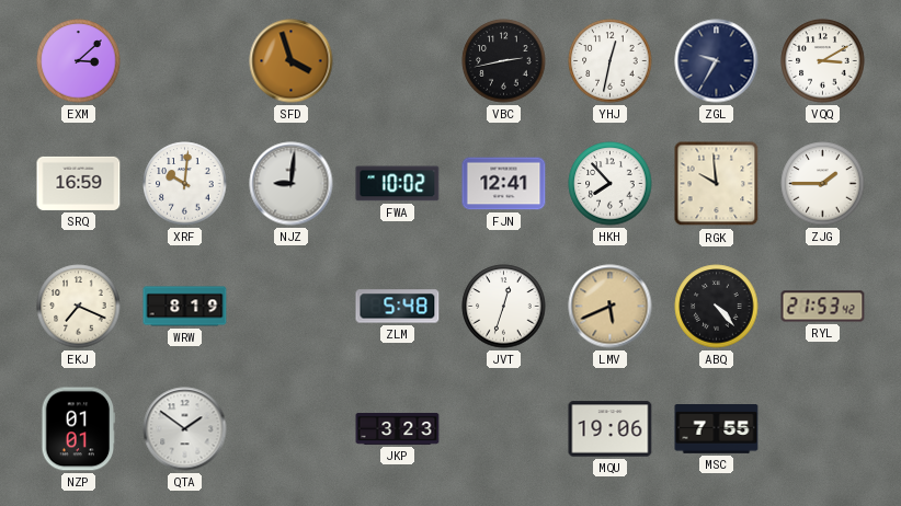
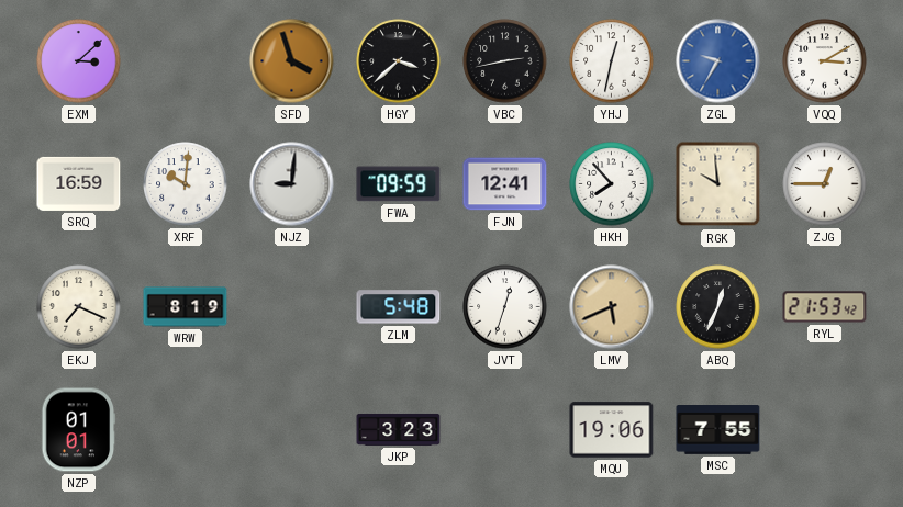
HGY: none -> 3:38
ZGL dial: navy -> blue
FWA: 10:02 -> 09:59
ZJG: 1:45 -> 12:45
ABQ: 4:23 -> 12:34
QTA: 1:51 -> none
